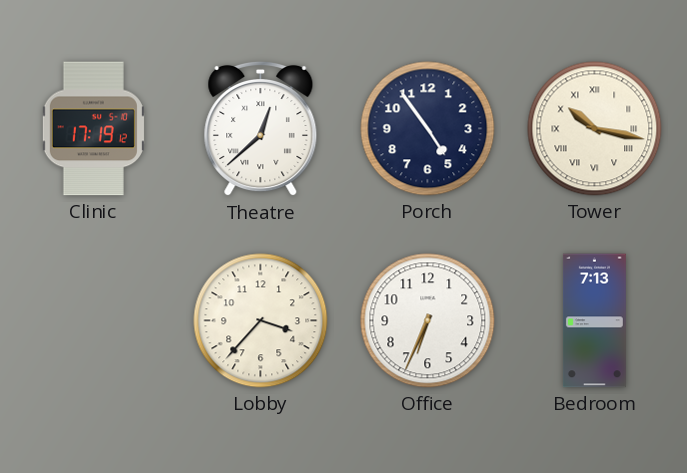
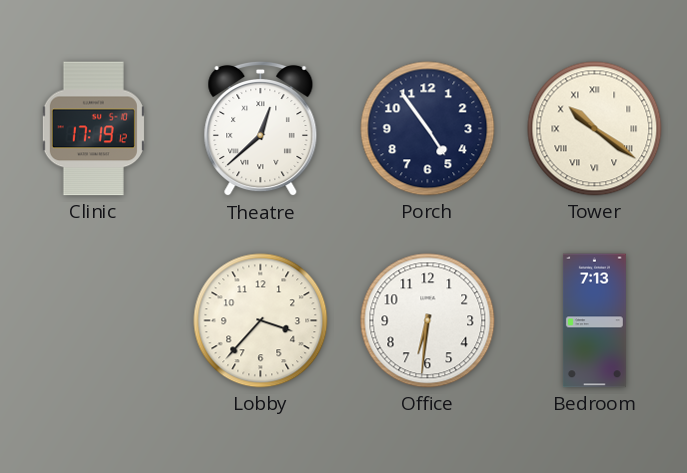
Tower: 10:17 -> 10:21
Office: 6:34 -> 6:31
